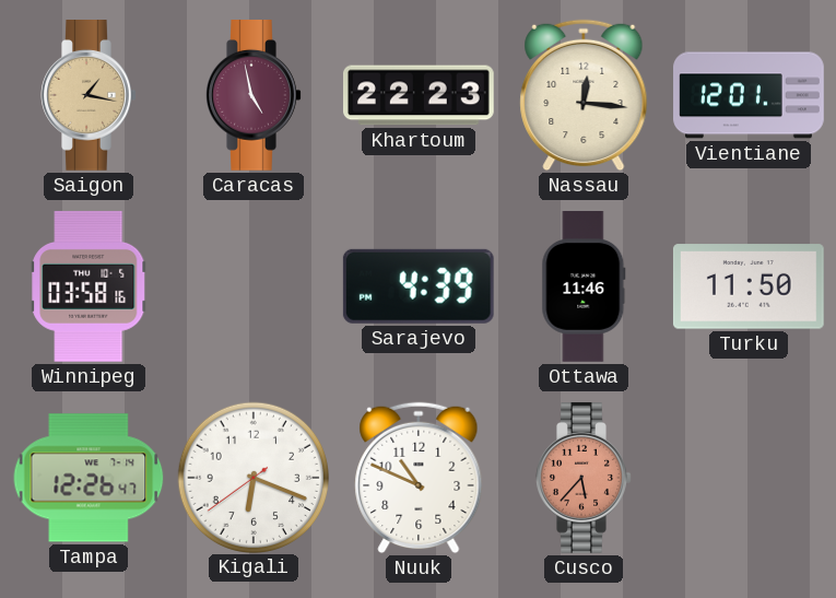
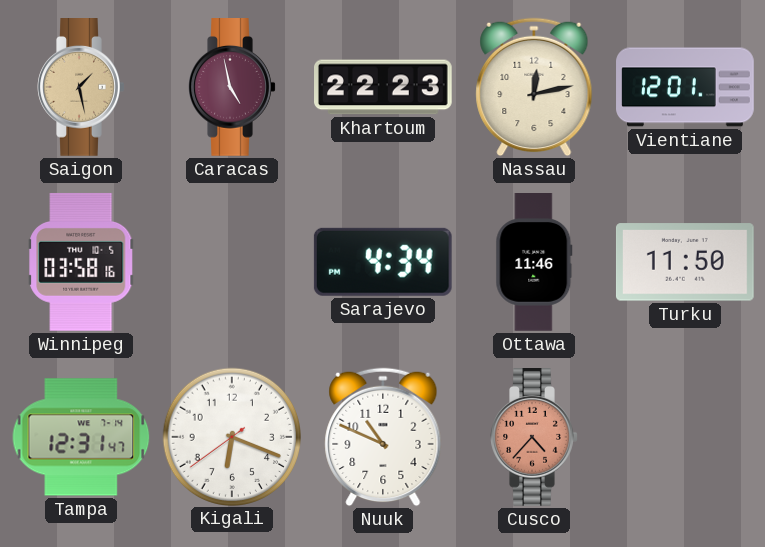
Saigon: 1:17 -> 1:28
Nassau: 12:16 -> 12:13
Sarajevo: 4:39 -> 4:34
Tampa: 12:26 -> 12:31
Cusco: 5:37 -> 4:37
